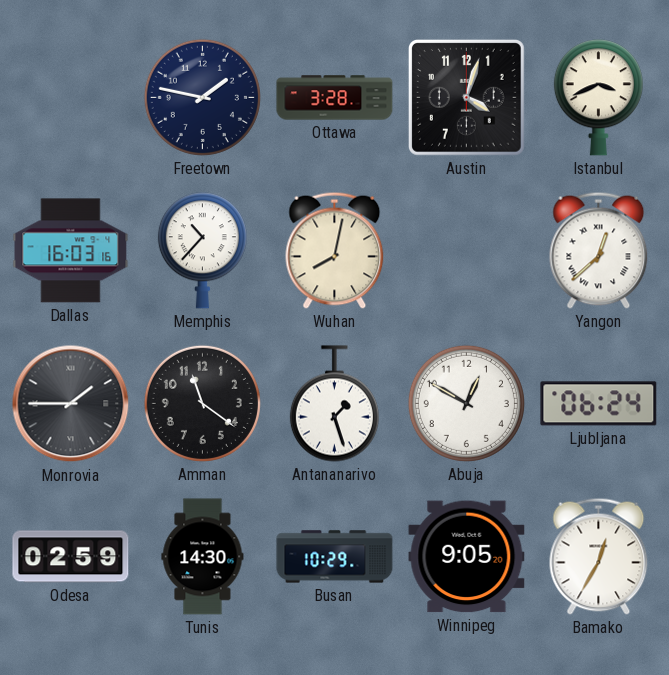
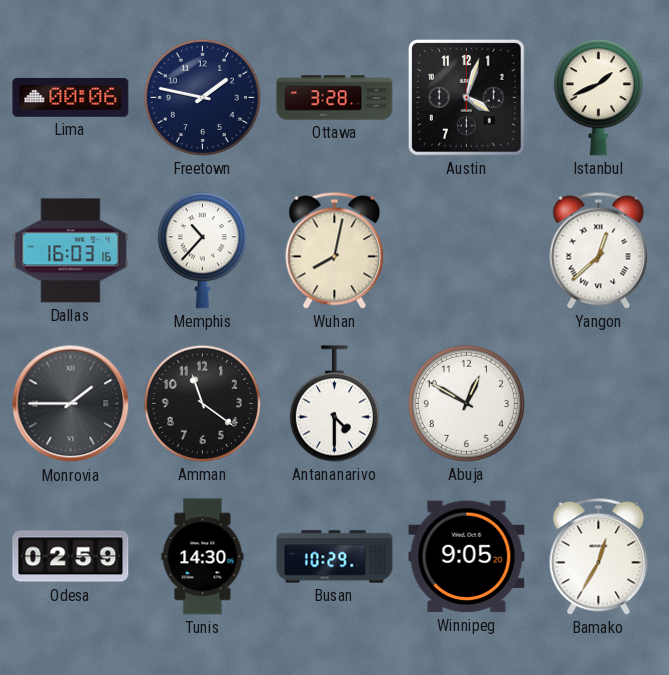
Lima: none -> 00:06
Istanbul: 3:41 -> 1:41
Antananarivo: 1:27 -> 4:30
Ljubljana: 06:24 -> none
